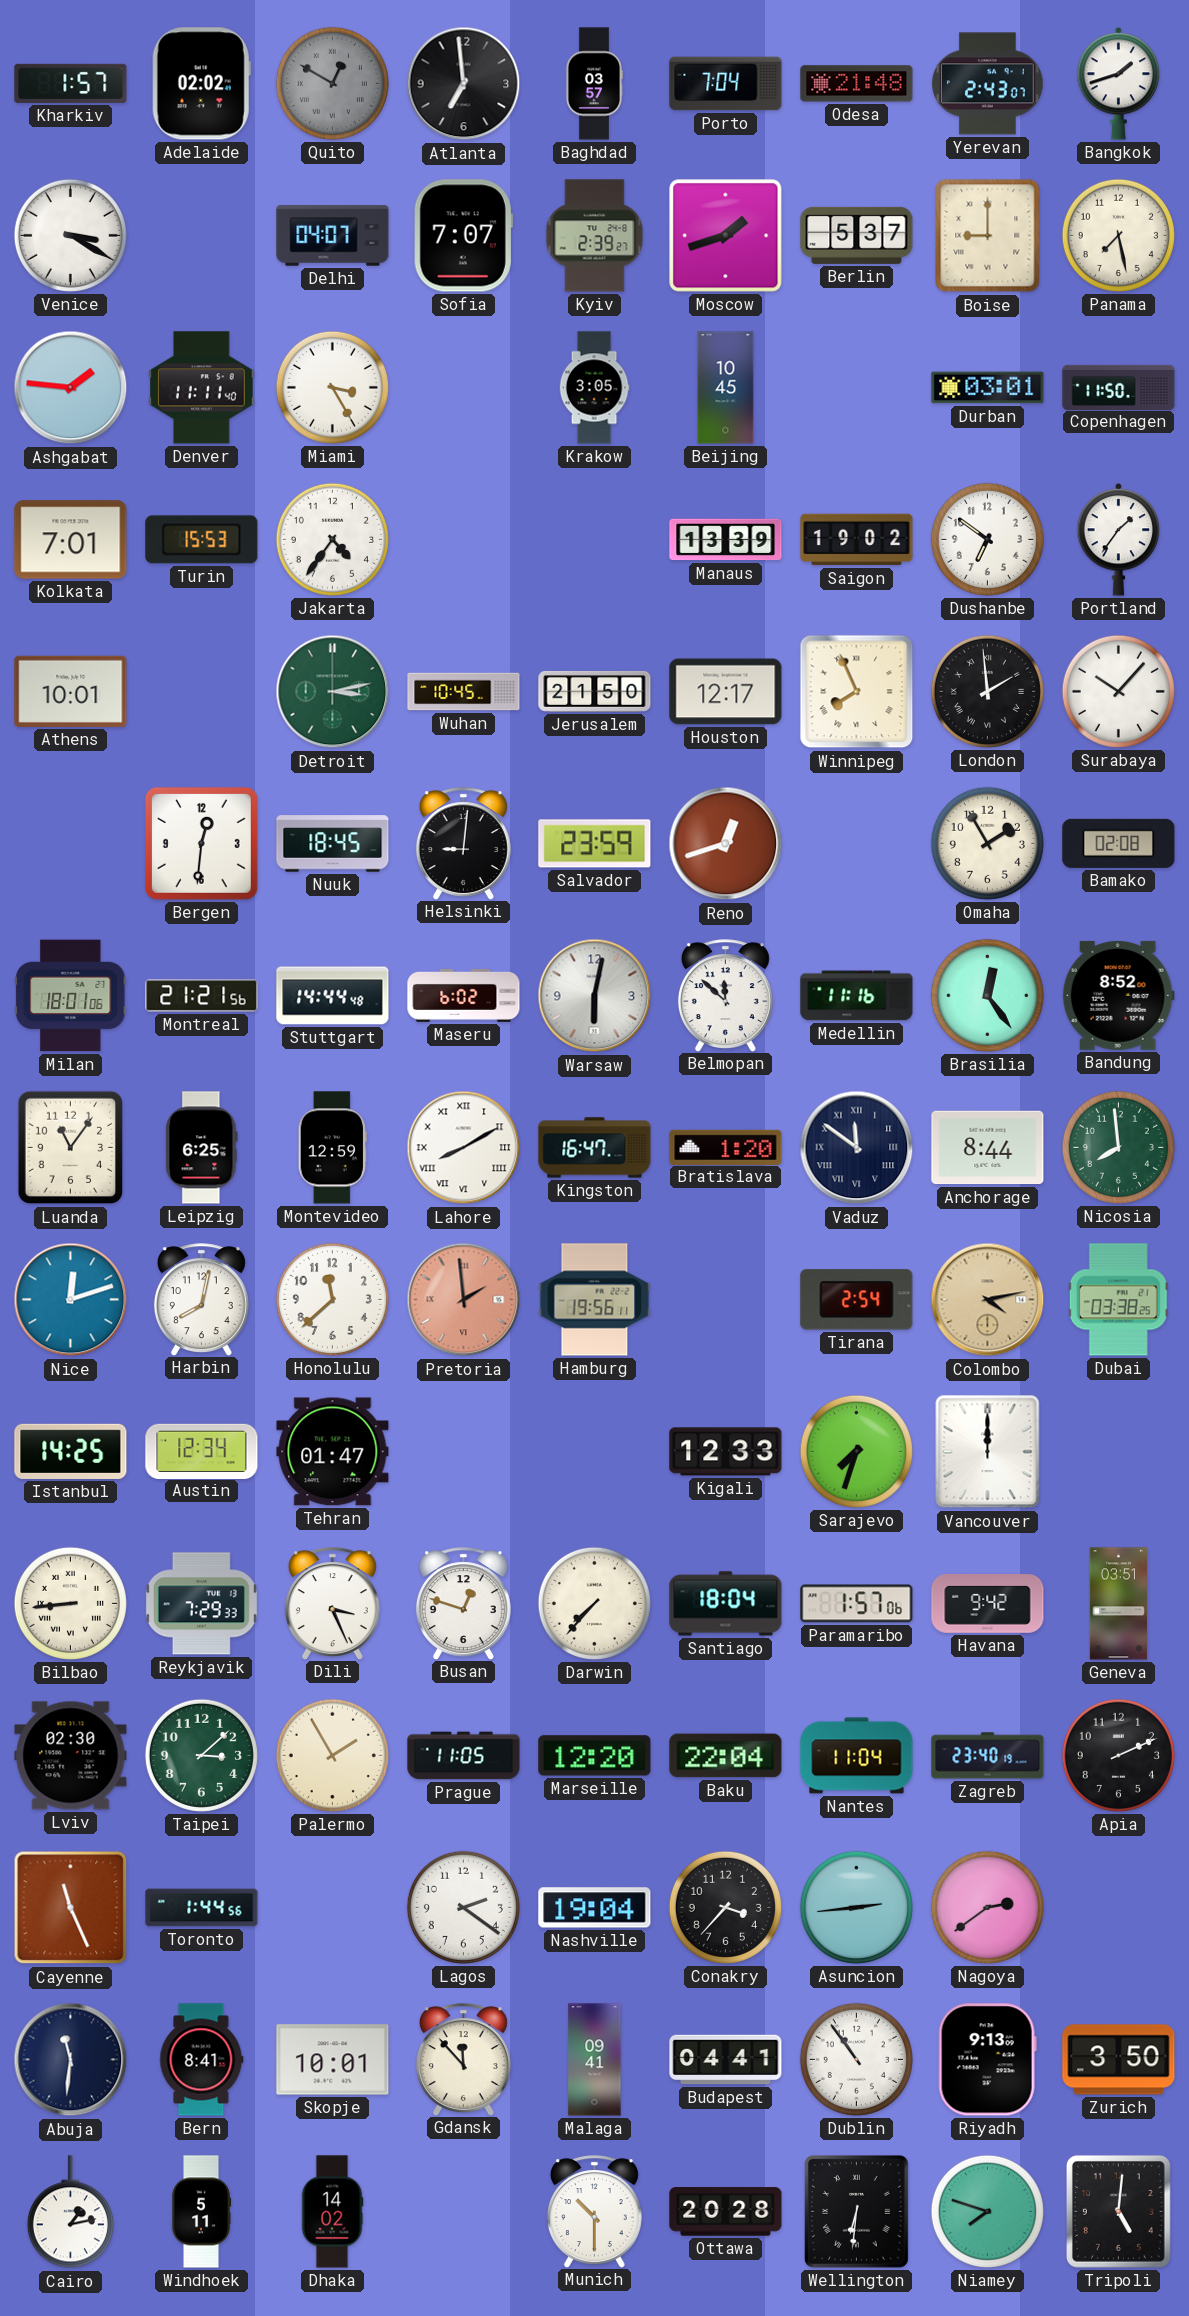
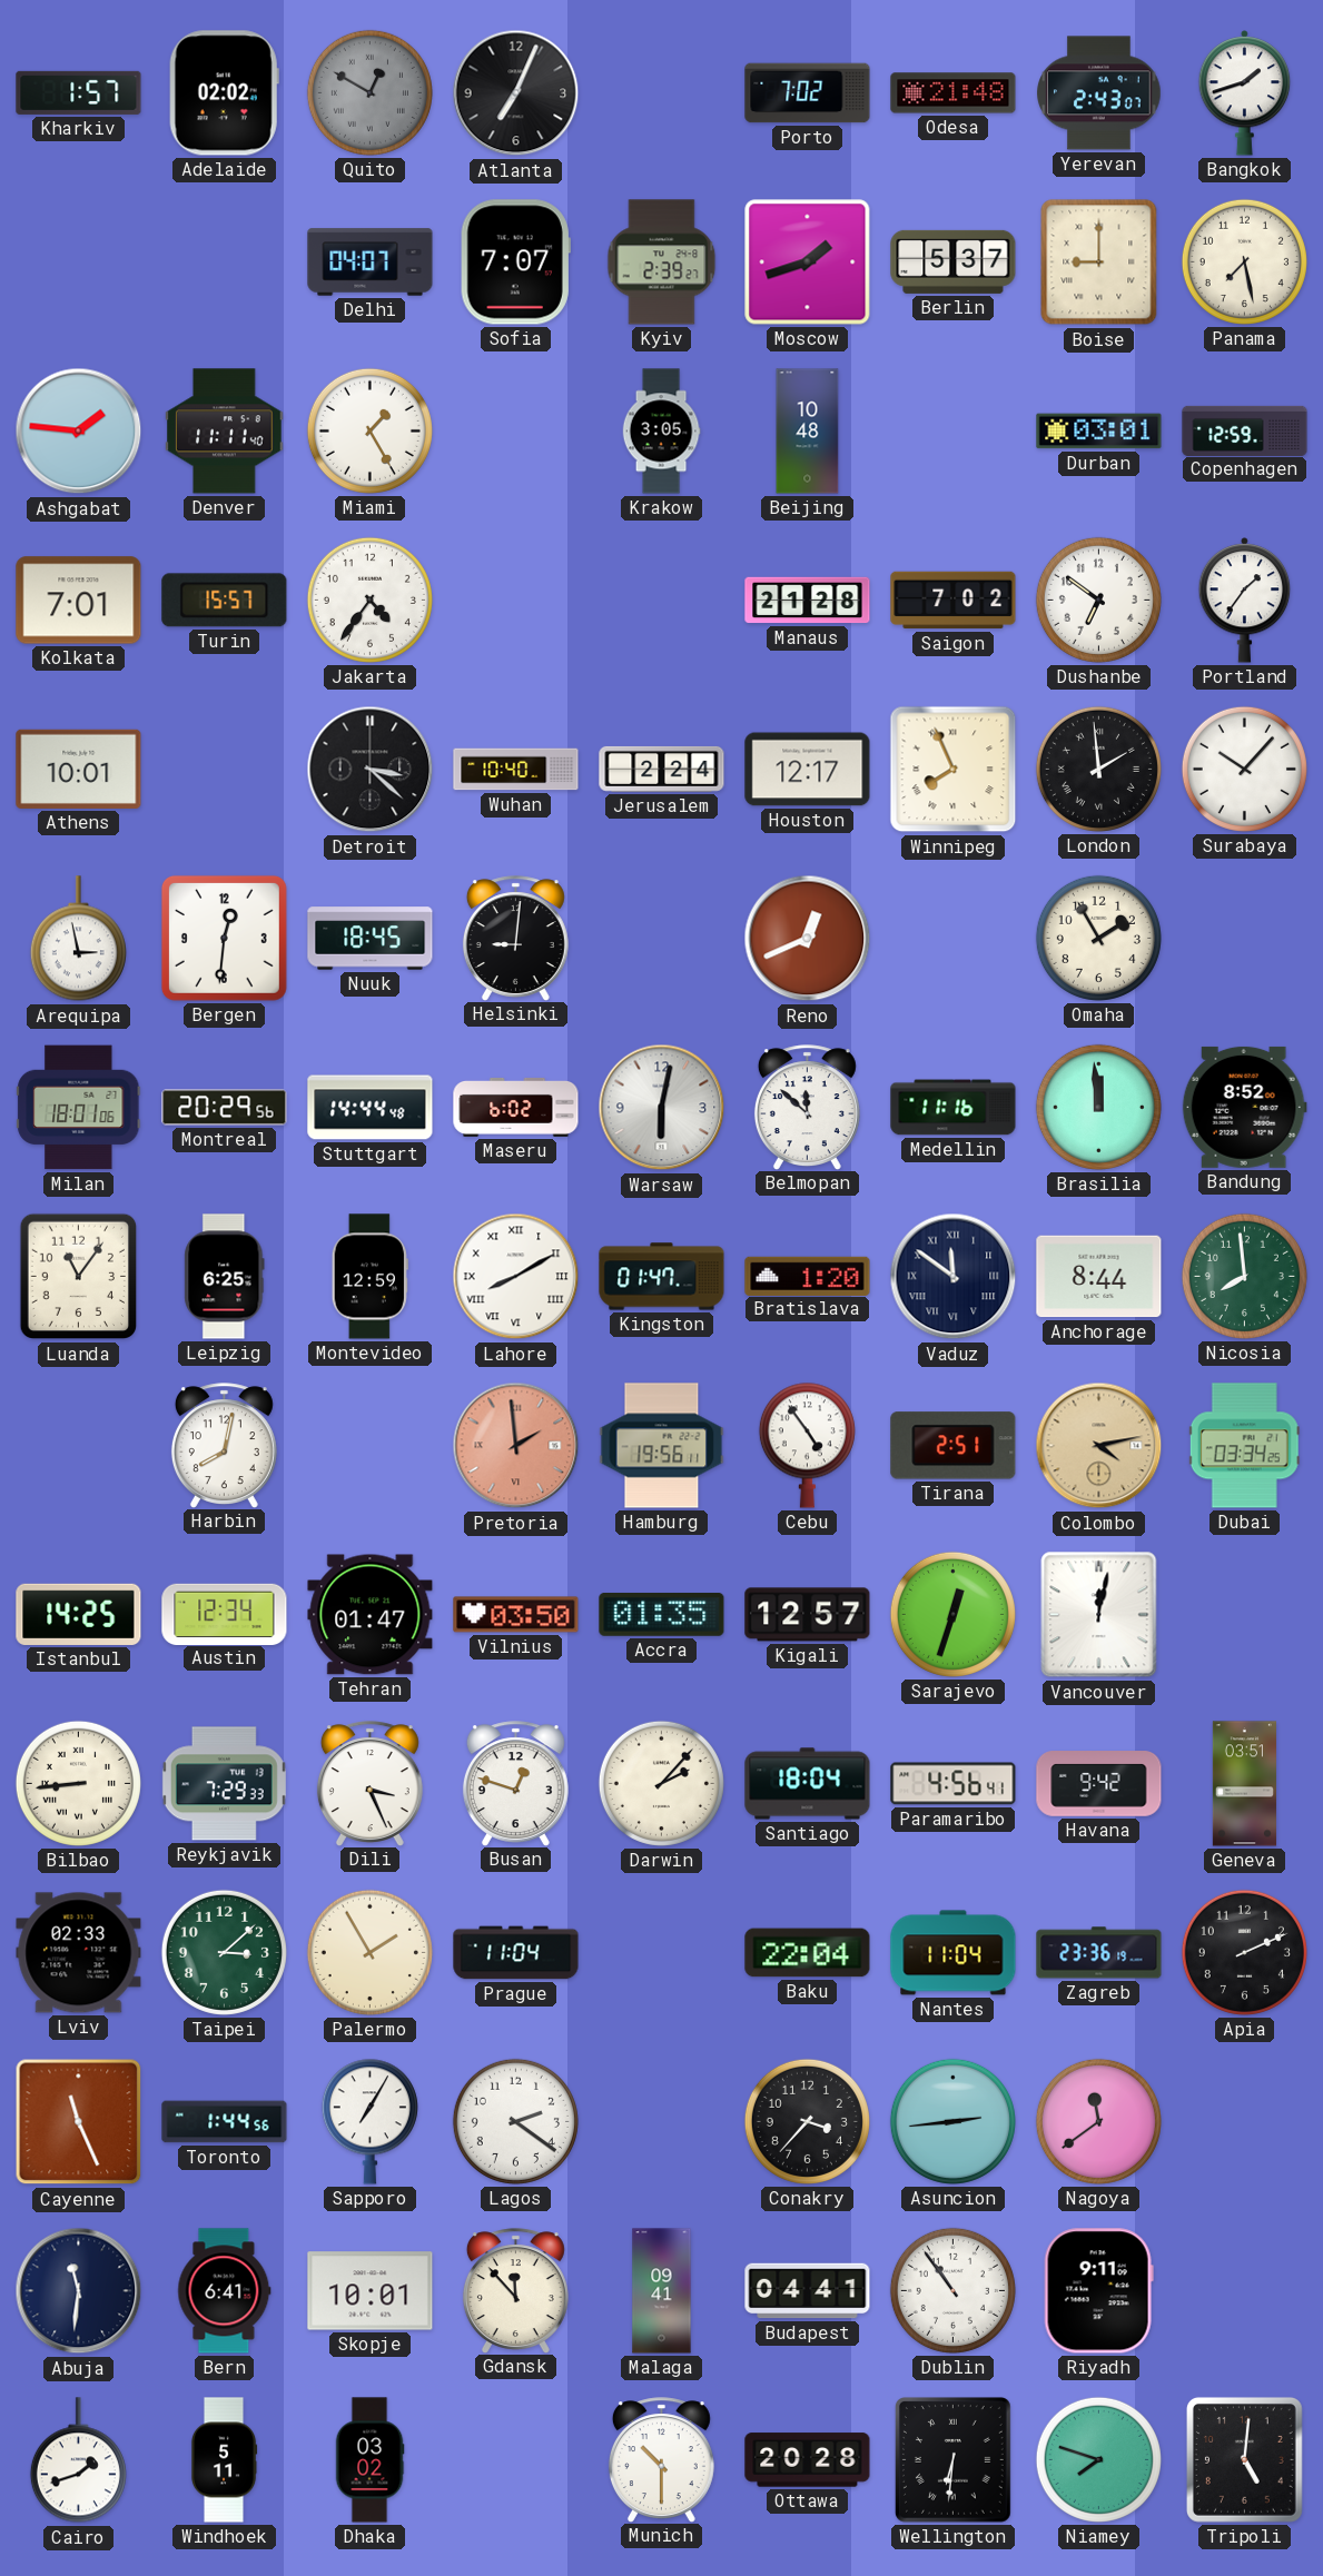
Atlanta: 6:59 -> 7:04
Baghdad: 03:57 -> none
Porto: 7:04 -> 7:02
Venice: 3:20 -> none
Miami: 3:25 -> 1:25
Beijing: 10:45 -> 10:48
Copenhagen: 11:50 -> 12:59
Turin: 15:53 -> 15:57
Manaus: 13:39 -> 21:28
Saigon: 19:02 -> 7:02
Detroit: 3:13 -> 3:22
Detroit dial: green -> black
Wuhan: 10:45 -> 10:40
Jerusalem: 21:50 -> 2:24
Arequipa: none -> 2:58
Salvador: 23:59 -> none
Reno: 12:42 -> 12:41
Bamako: 02:08 -> none
Montreal: 21:21 -> 20:29
Brasilia: 12:24 -> 11:59
Kingston: 16:47 -> 01:47
Nice: 12:12 -> none
Honolulu: 11:38 -> none
Cebu: none -> 4:54
Tirana: 2:54 -> 2:51
Dubai: 03:38 -> 03:34
Vilnius: none -> 03:50
Accra: none -> 01:35
Kigali: 12:33 -> 12:57
Sarajevo: 7:33 -> 12:33
Vancouver: 12:00 -> 12:02
Darwin: 7:37 -> 2:07
Paramaribo: 1:57 -> 4:56
Lviv: 02:30 -> 02:33
Prague: 11:05 -> 11:04
Marseille: 12:20 -> none
Zagreb: 23:40 -> 23:36
Sapporo: none -> 7:05
Nashville: 19:04 -> none
Nagoya: 2:39 -> 11:39
Bern: 8:41 -> 6:41
Riyadh: 9:13 -> 9:11
Zurich: 3:50 -> none
Cairo: 1:13 -> 1:42
Dhaka: 14:02 -> 03:02
